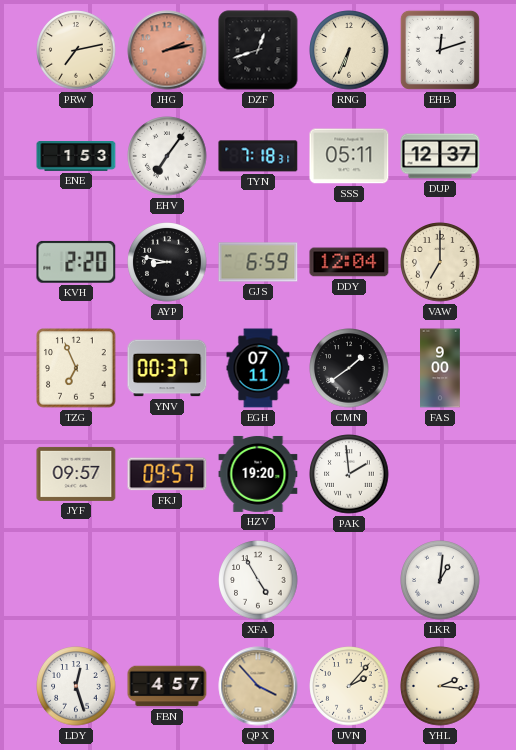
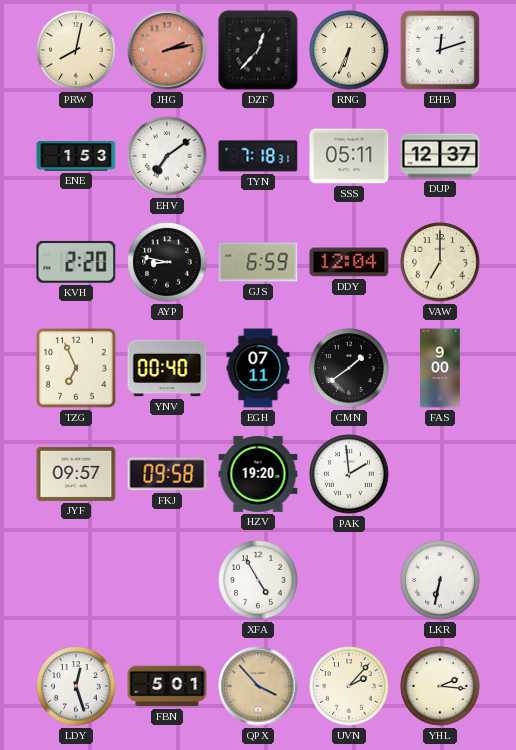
PRW: 7:13 -> 8:02
DZF: 12:42 -> 12:37
EHV: 7:06 -> 7:09
YNV: 00:37 -> 00:40
FKJ: 09:57 -> 09:58
LKR: 1:01 -> 6:32
FBN: 4:57 -> 5:01
